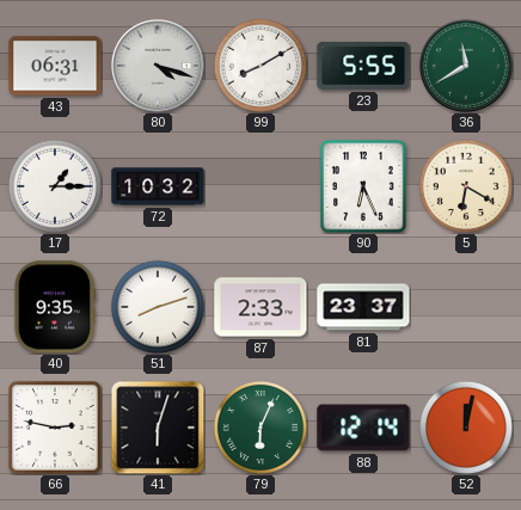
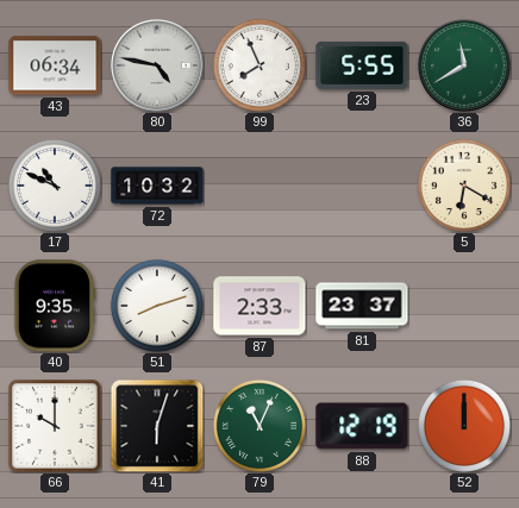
43: 06:31 -> 06:34
80: 4:18 -> 4:47
99: 8:10 -> 7:56
17: 1:15 -> 10:49
90: 6:26 -> none
66: 2:47 -> 10:00
79: 6:04 -> 11:04
88: 12:14 -> 12:19
52: 12:02 -> 12:00
